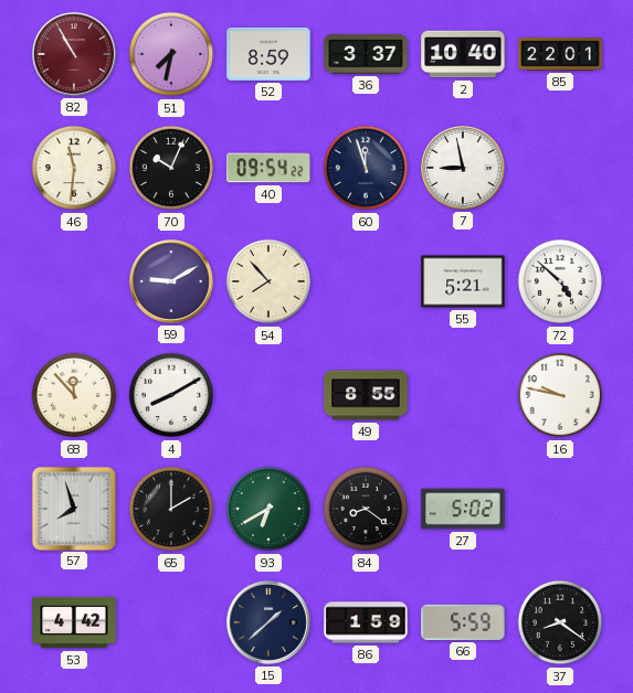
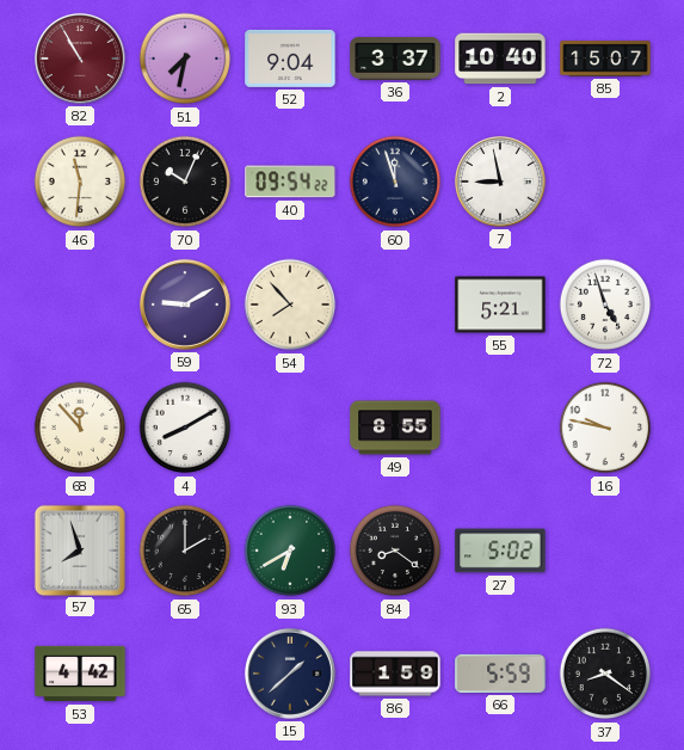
52: 8:59 -> 9:04
85: 22:01 -> 15:07
72: 4:52 -> 4:57
